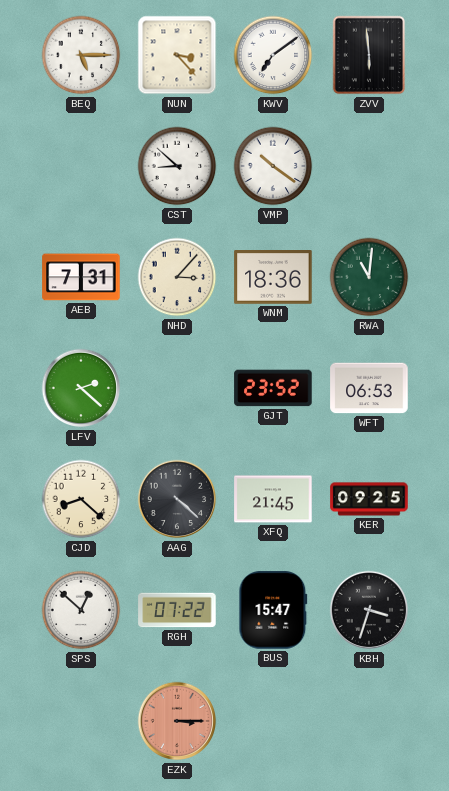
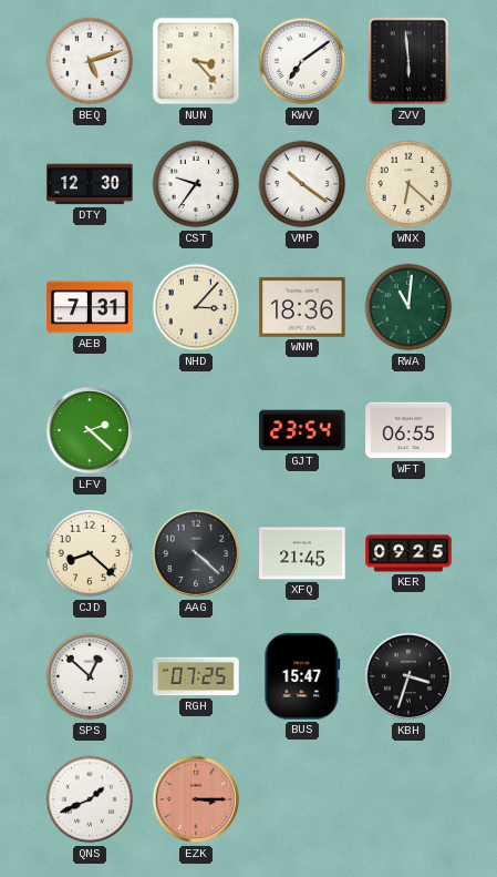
BEQ: 5:15 -> 5:12
DTY: none -> 12:30
CST: 8:52 -> 9:36
WNX: none -> 6:22
GJT: 23:52 -> 23:54
WFT: 06:53 -> 06:55
RGH: 07:22 -> 07:25
QNS: none -> 1:41
